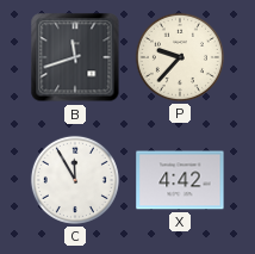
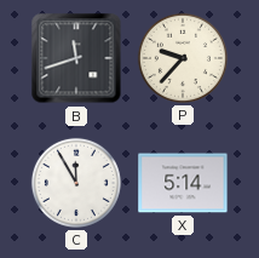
X: 4:42 -> 5:14
